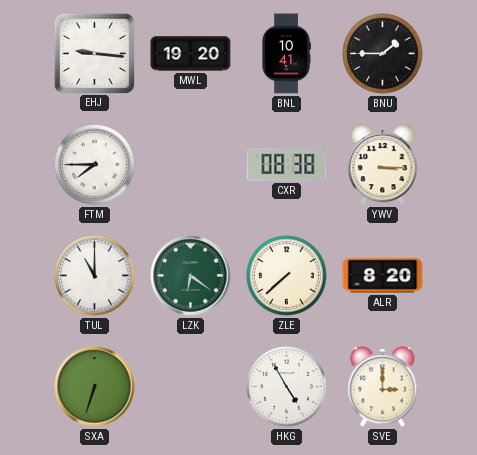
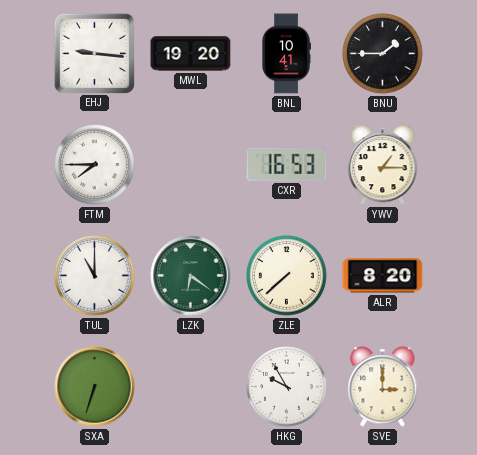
CXR: 08:38 -> 16:53
YWV: 3:15 -> 1:15
HKG: 4:55 -> 9:55
